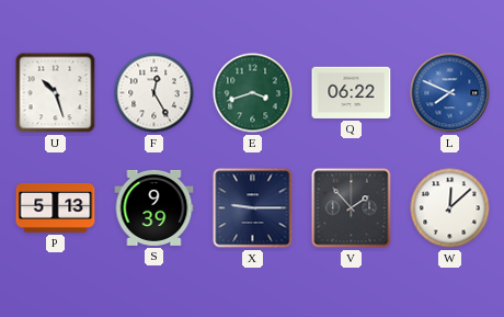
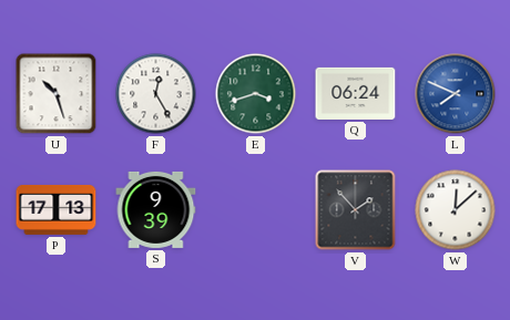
Q: 06:22 -> 06:24
P: 5:13 -> 17:13
X: 9:15 -> none
